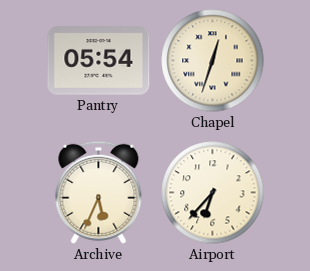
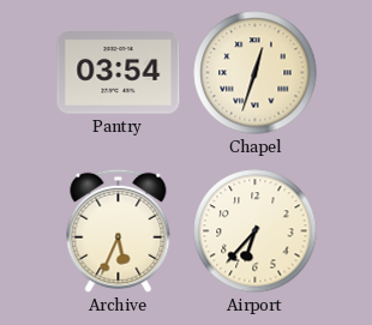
Pantry: 05:54 -> 03:54
